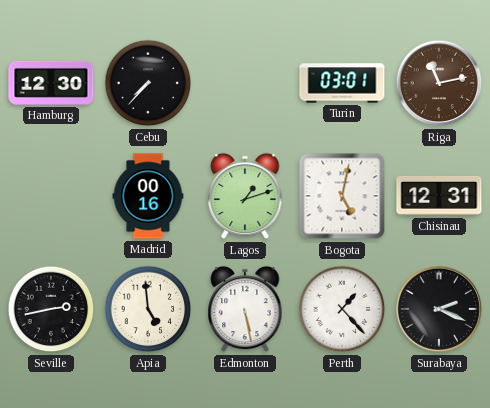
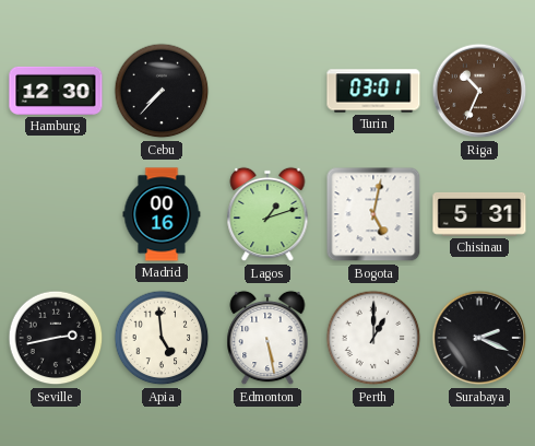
Riga: 11:13 -> 10:34
Chisinau: 12:31 -> 5:31
Perth: 1:23 -> 1:00
